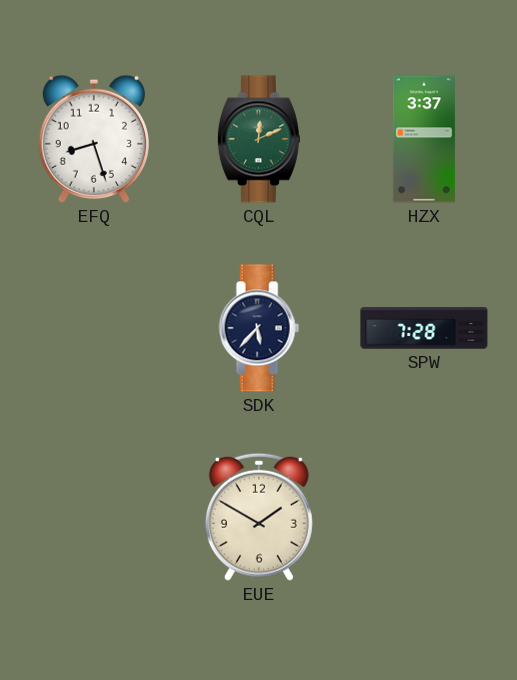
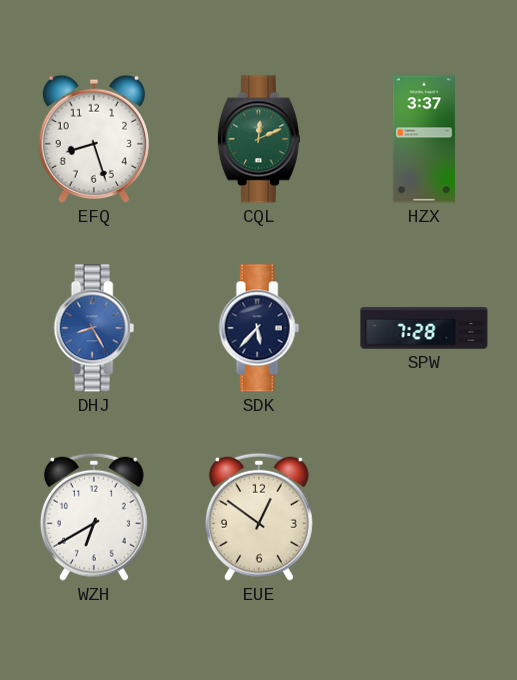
DHJ: none -> 8:25
WZH: none -> 6:40
EUE: 1:50 -> 12:51
